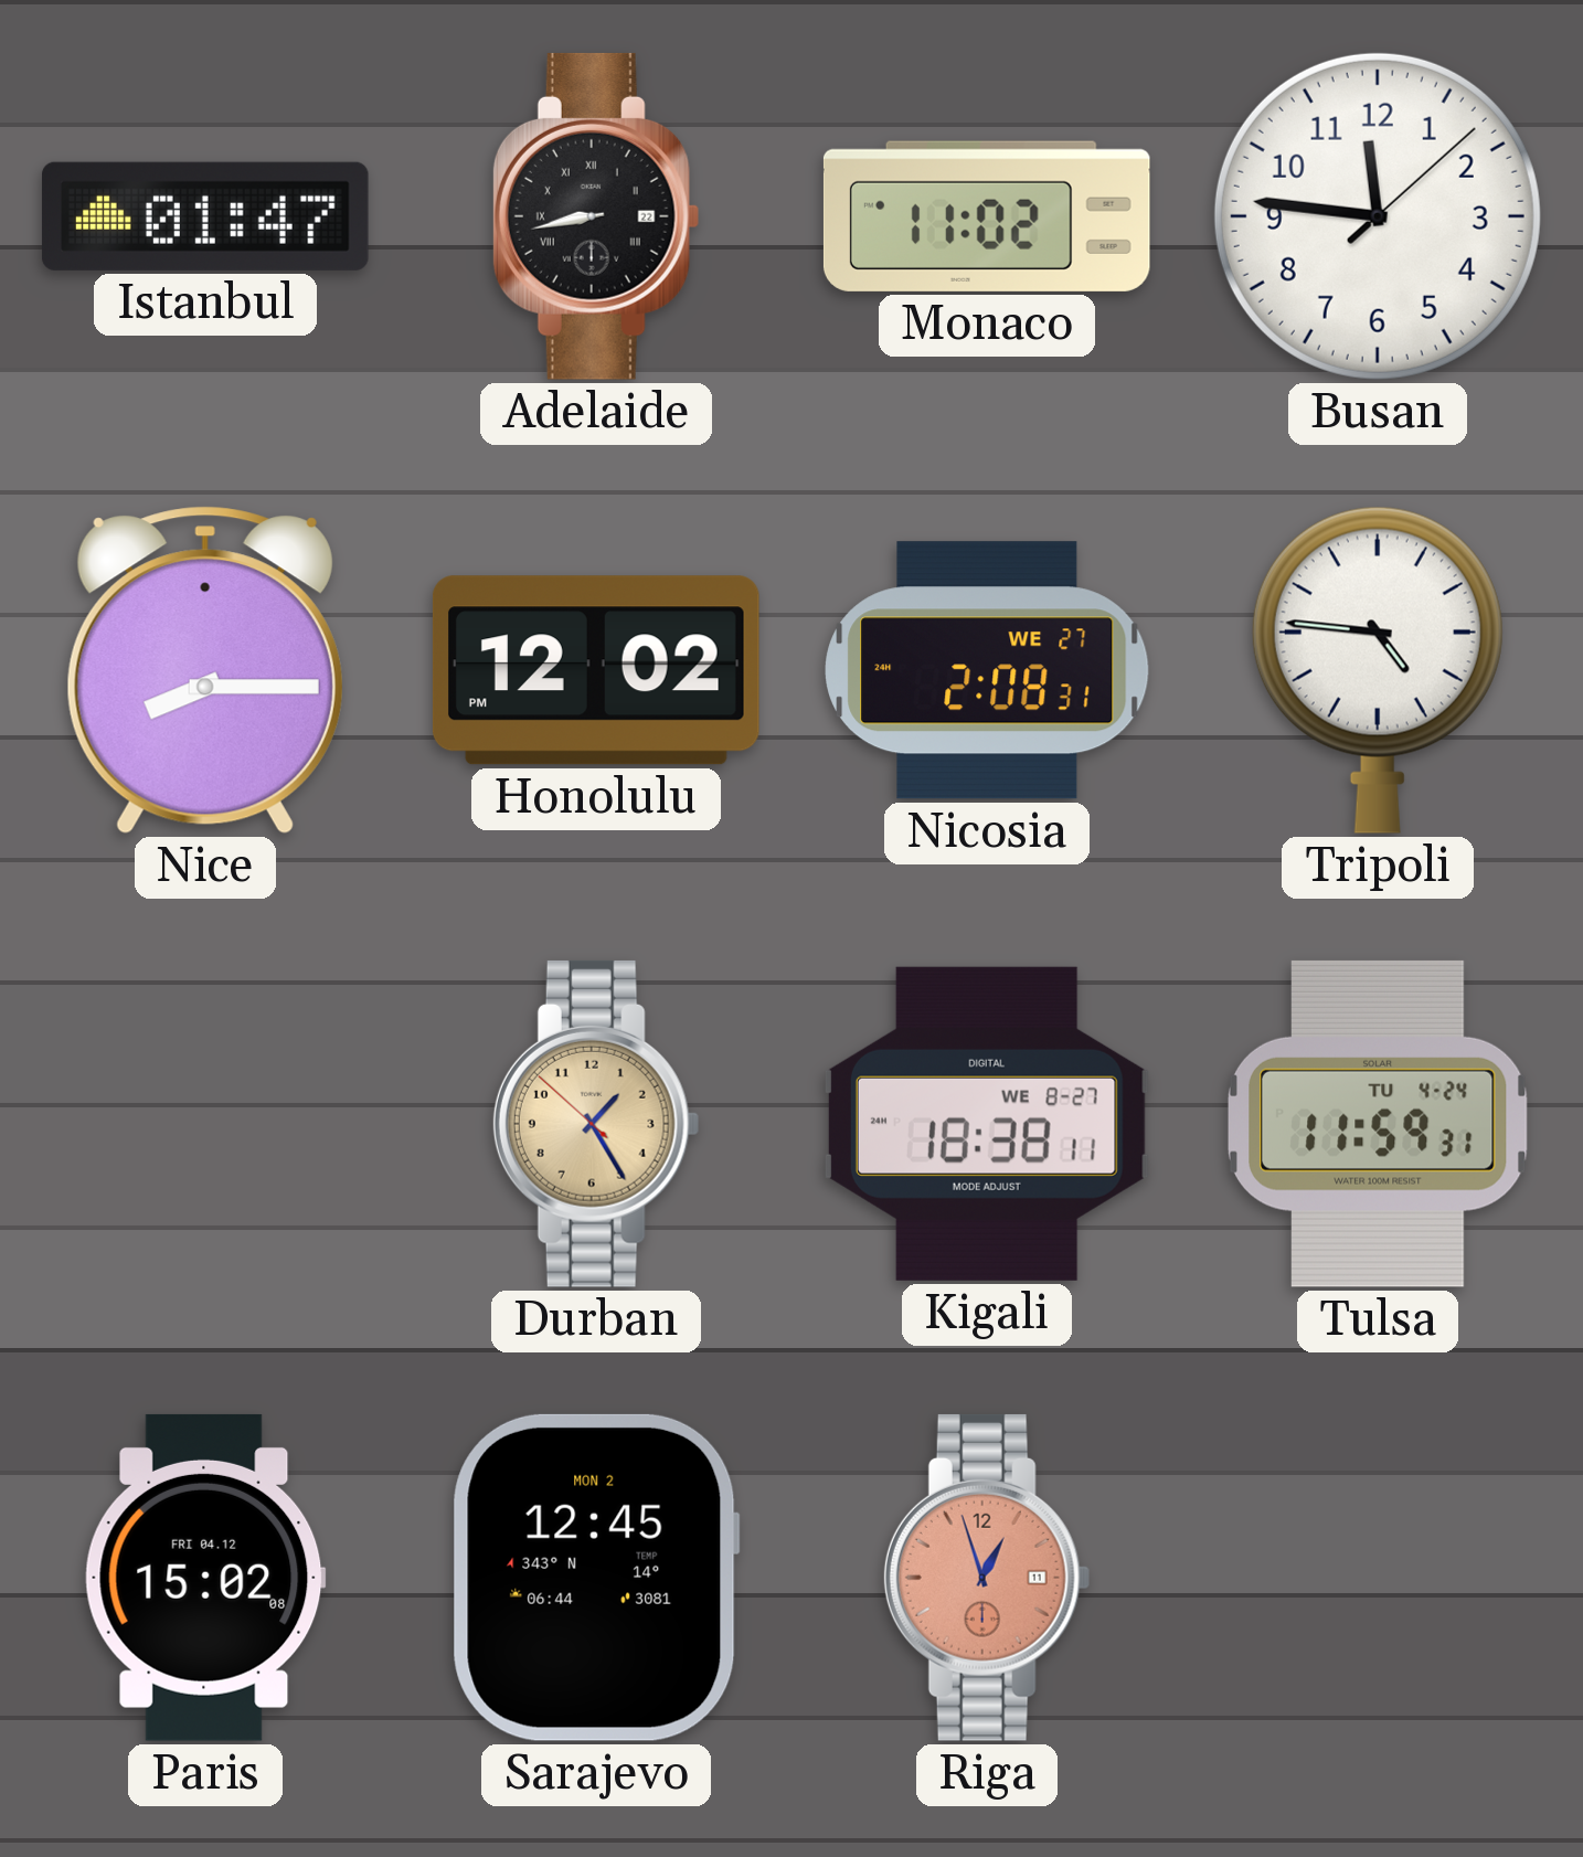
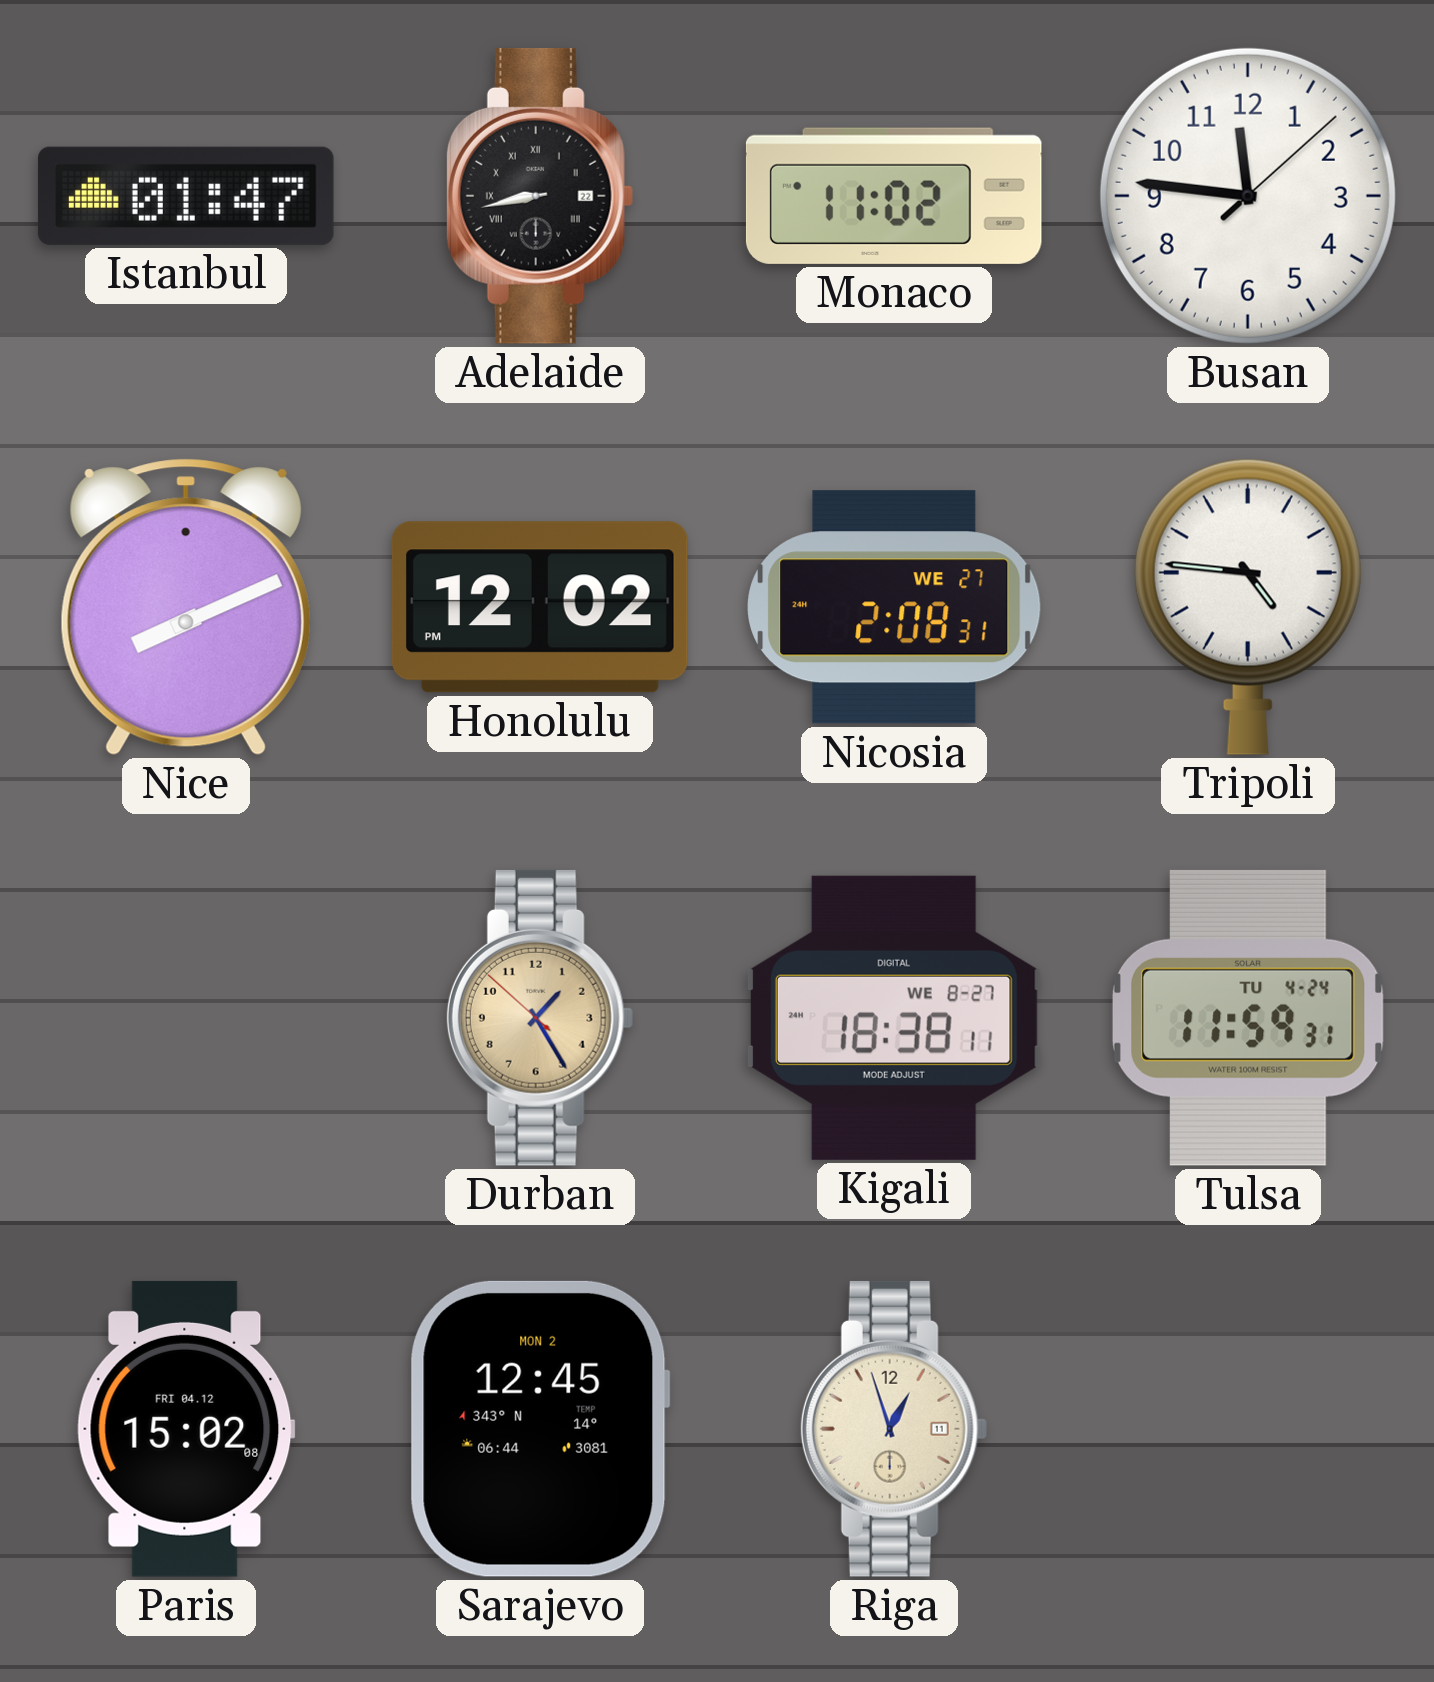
Nice: 8:15 -> 8:11
Riga dial: salmon -> cream
